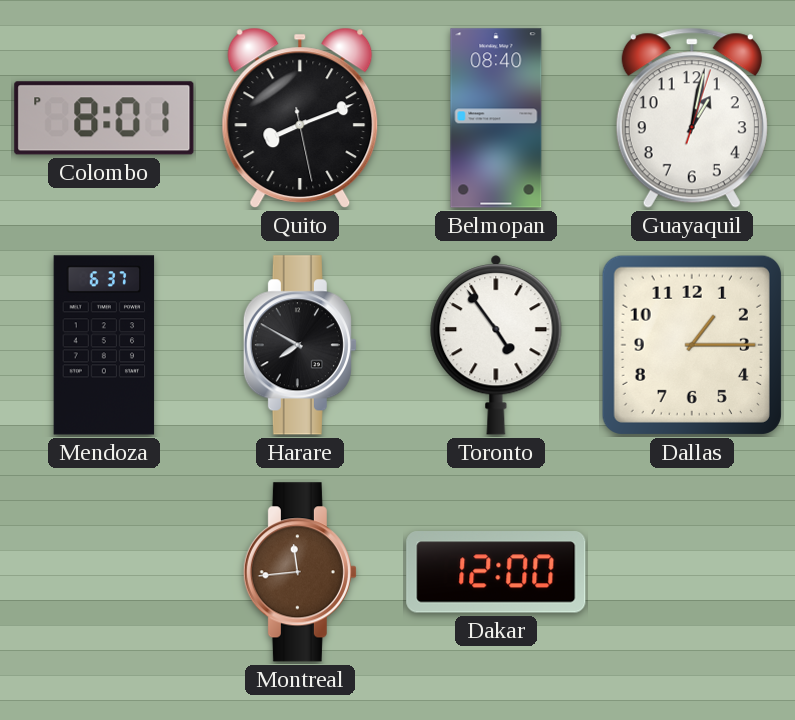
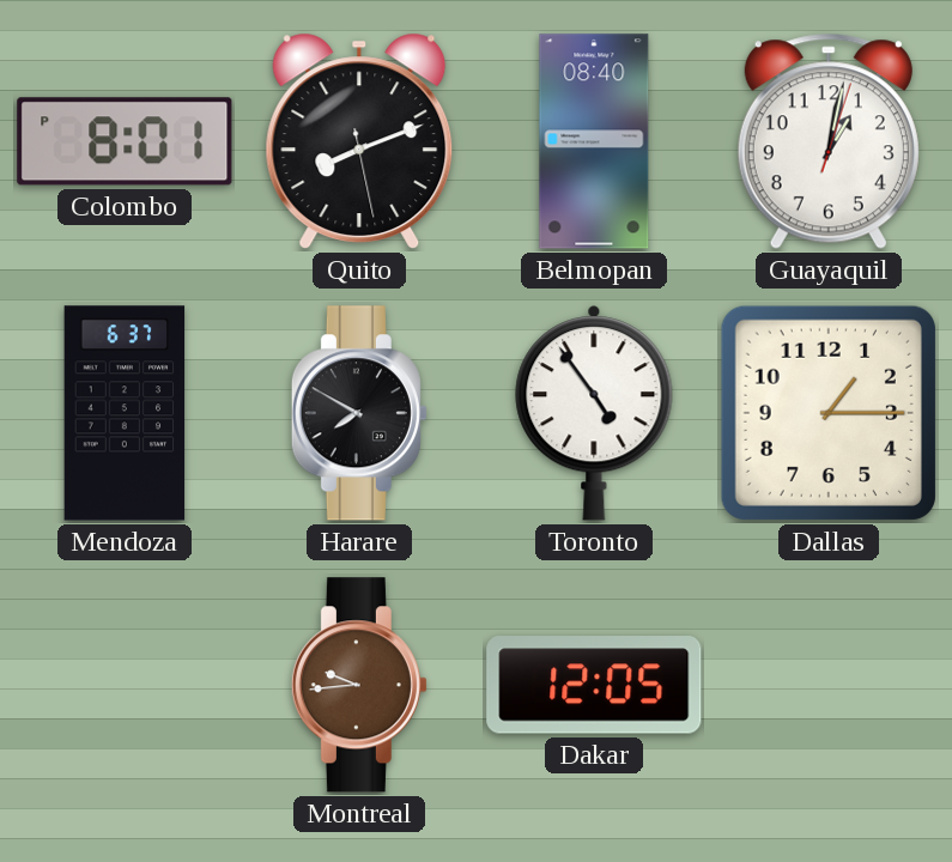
Montreal: 11:44 -> 9:44
Dakar: 12:00 -> 12:05
